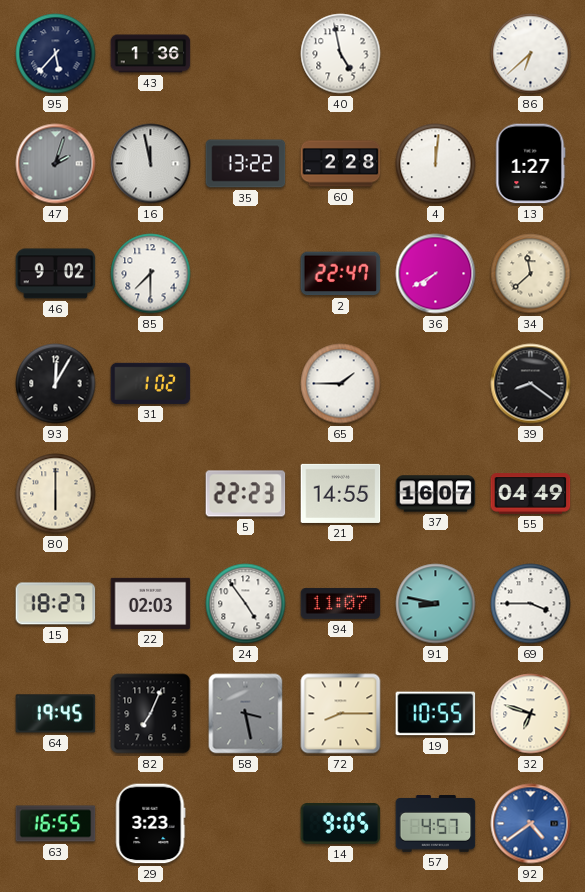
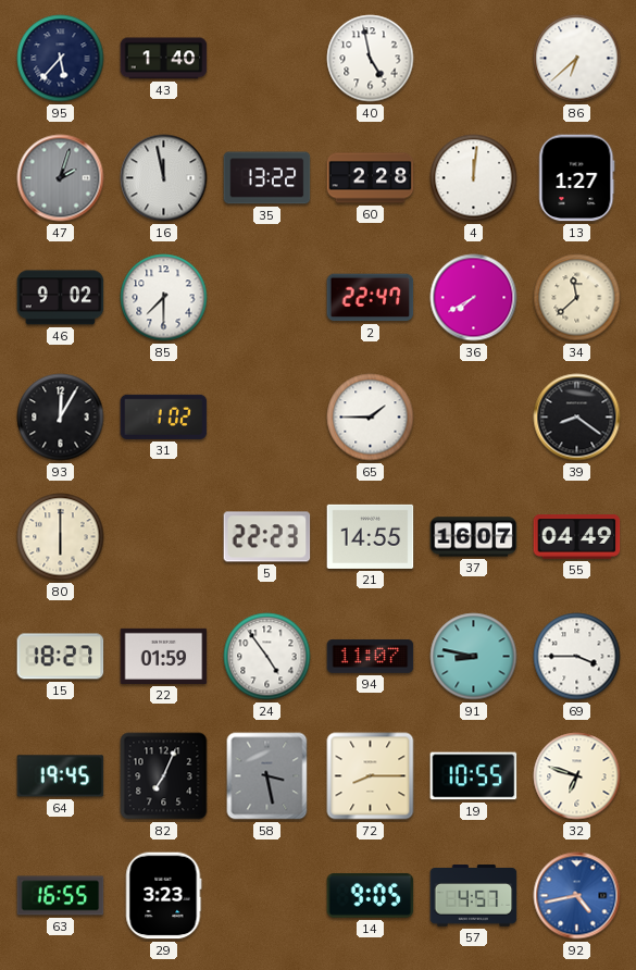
43: 1:36 -> 1:40
22: 02:03 -> 01:59
92: 4:39 -> 4:43
